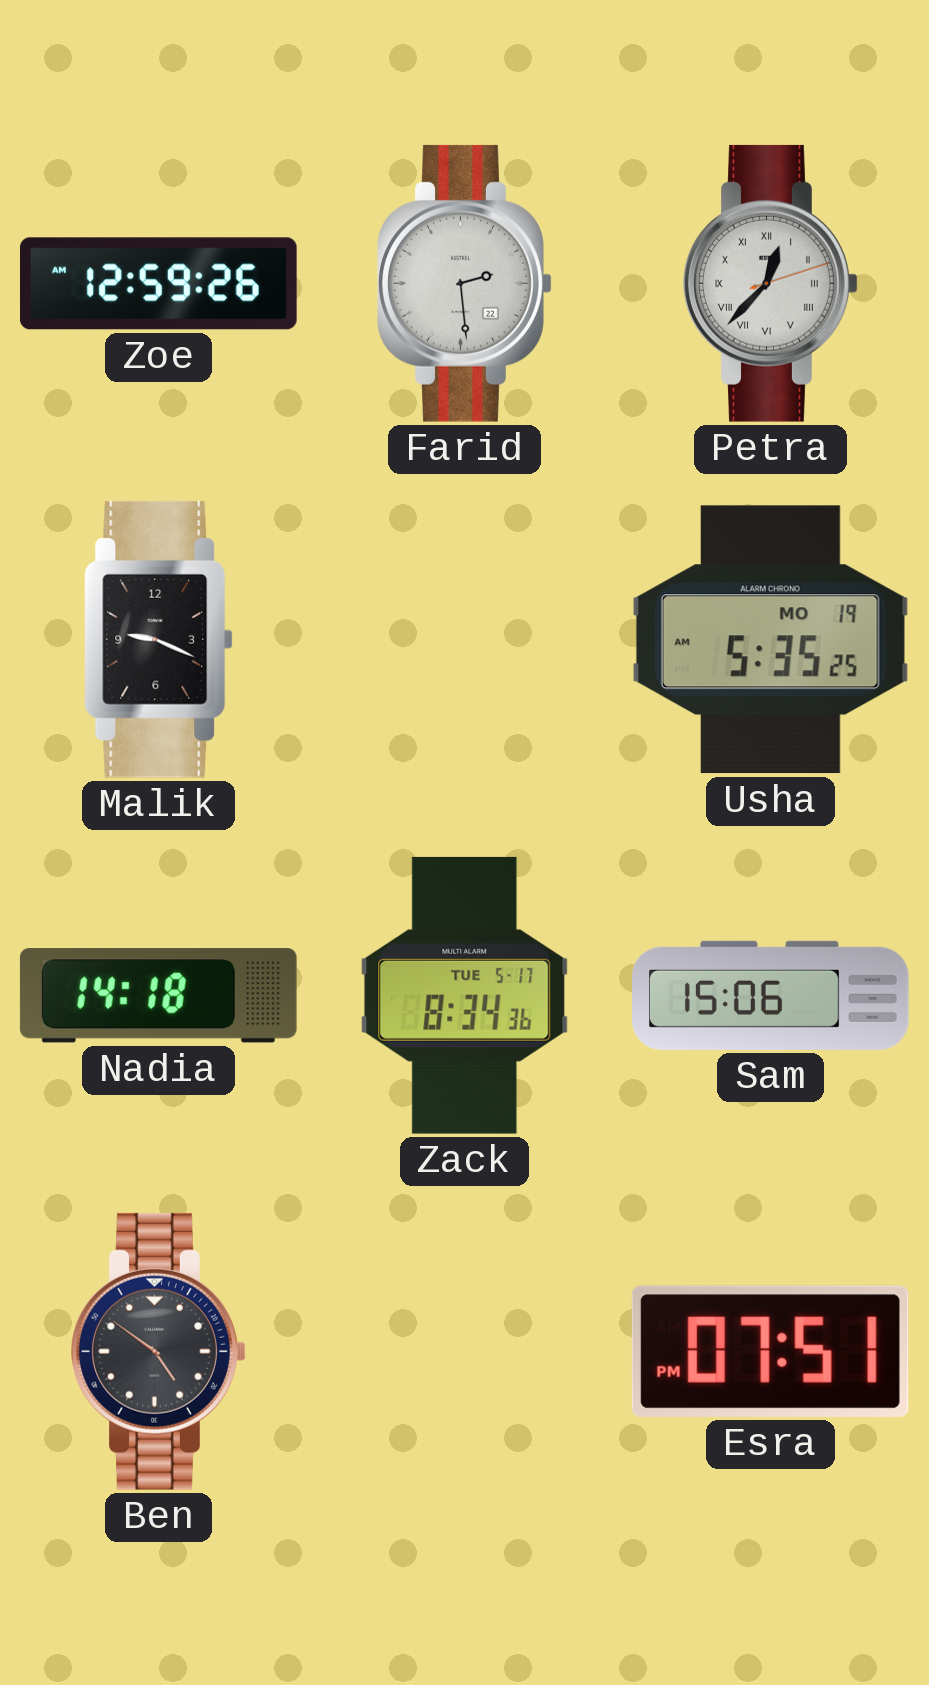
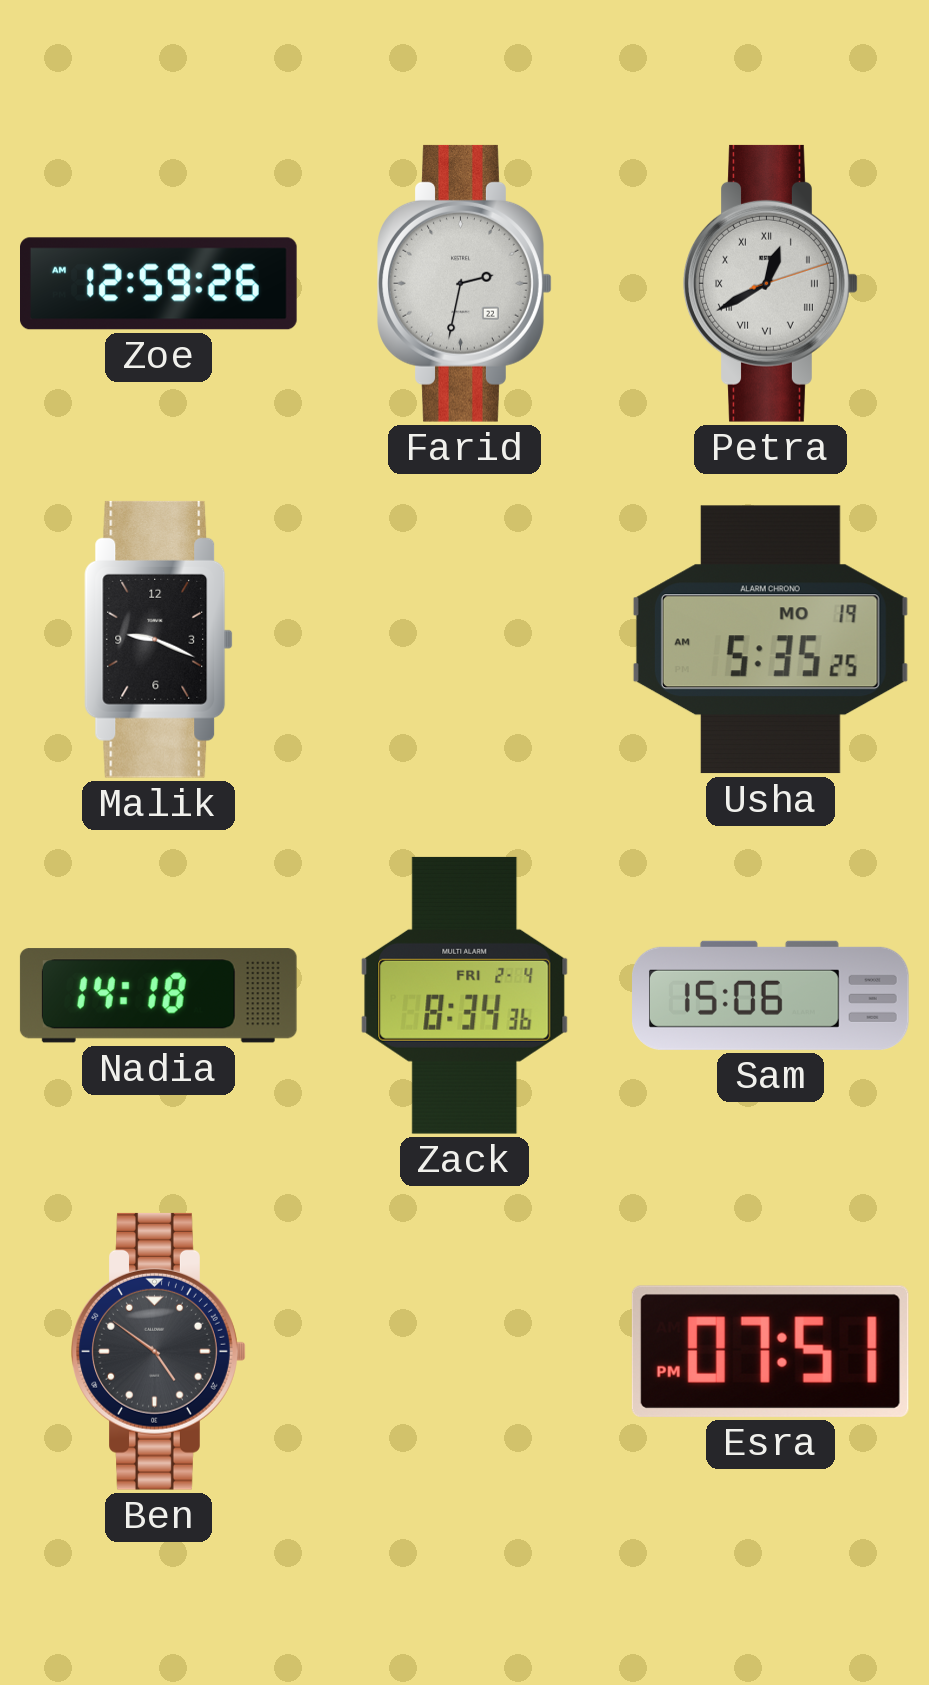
Farid: 2:29 -> 2:32
Petra: 12:37 -> 12:40
Zack date: TUE 5-17 -> FRI 2-4
